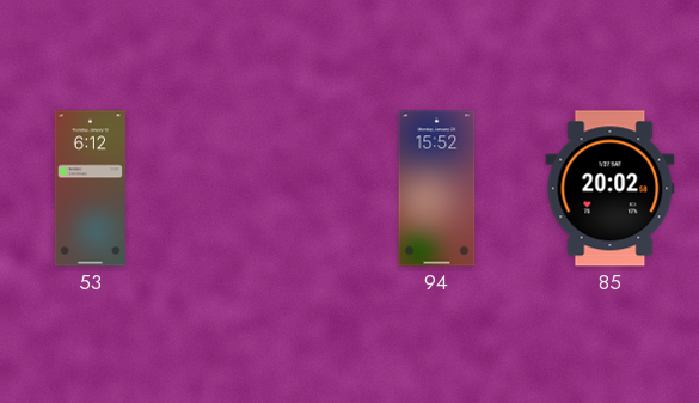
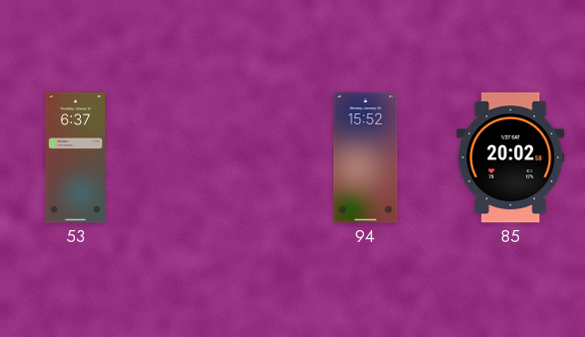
53: 6:12 -> 6:37
